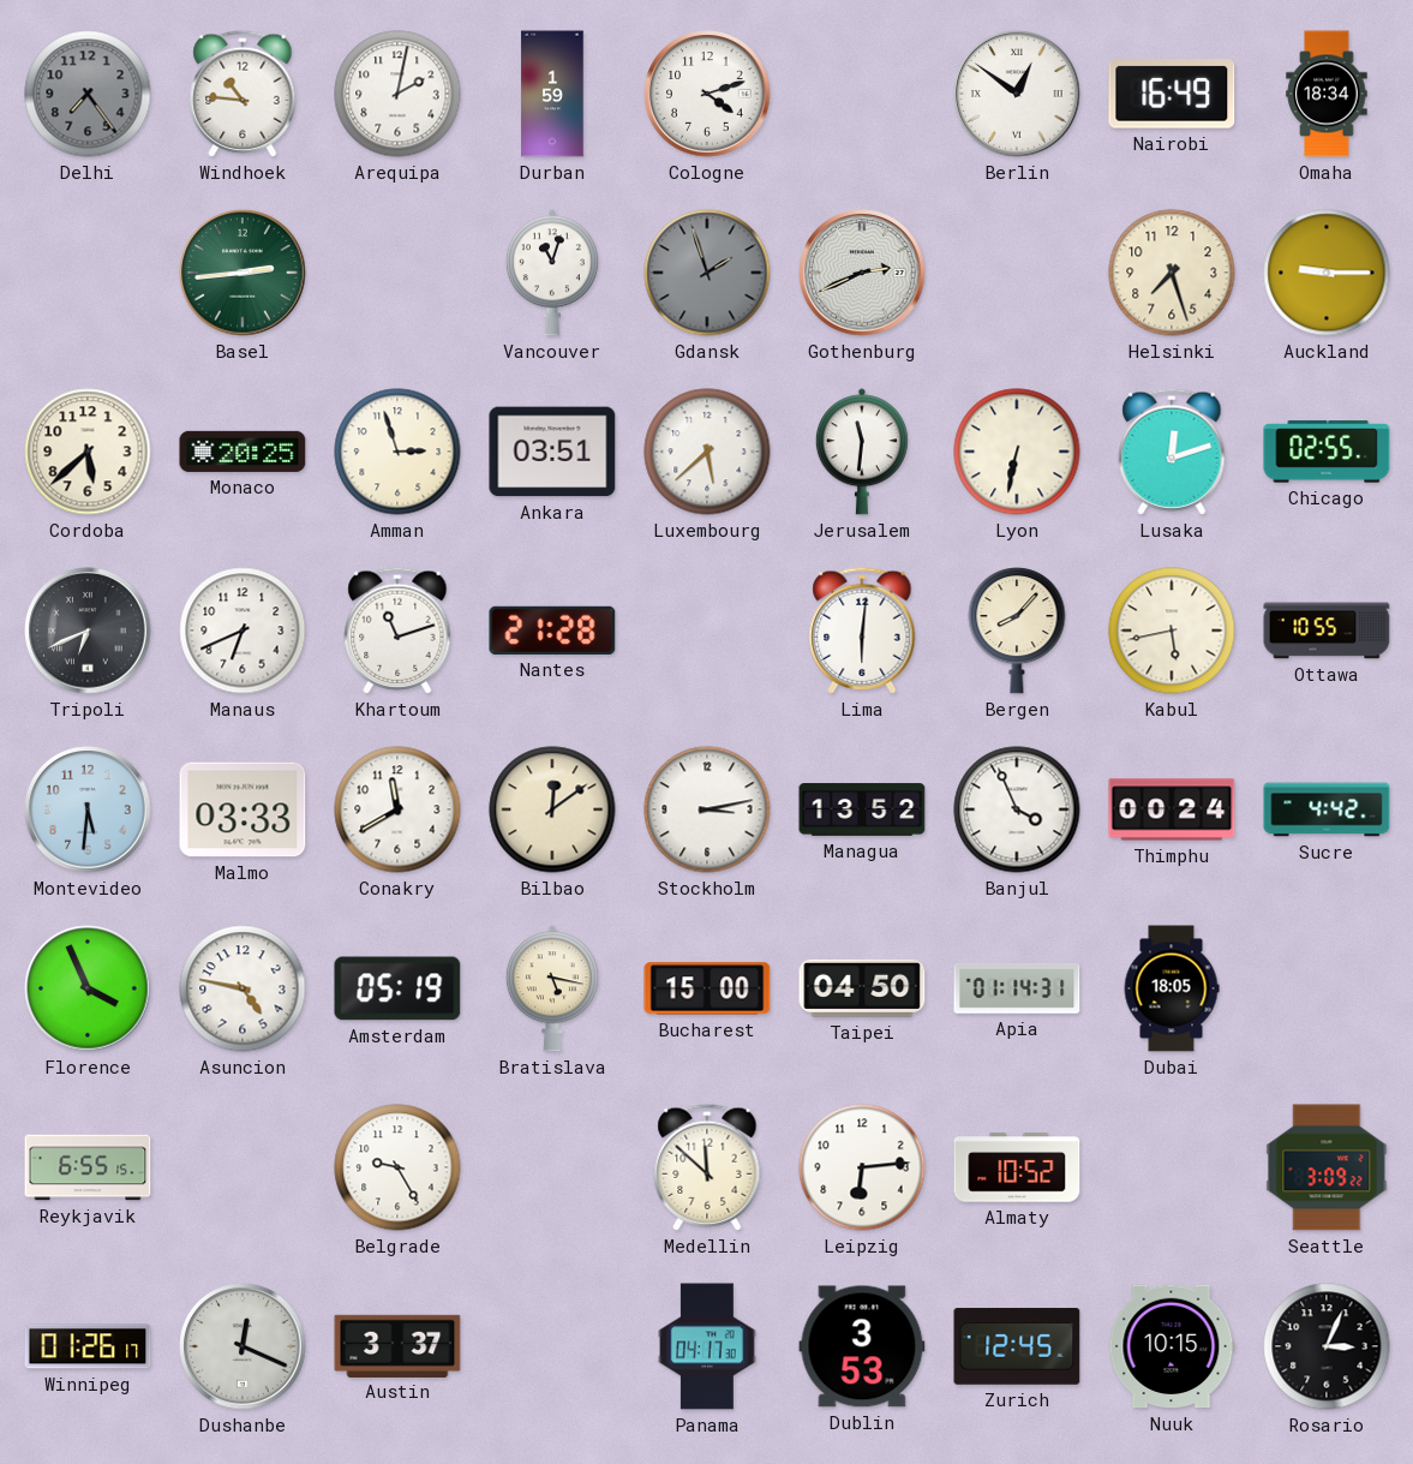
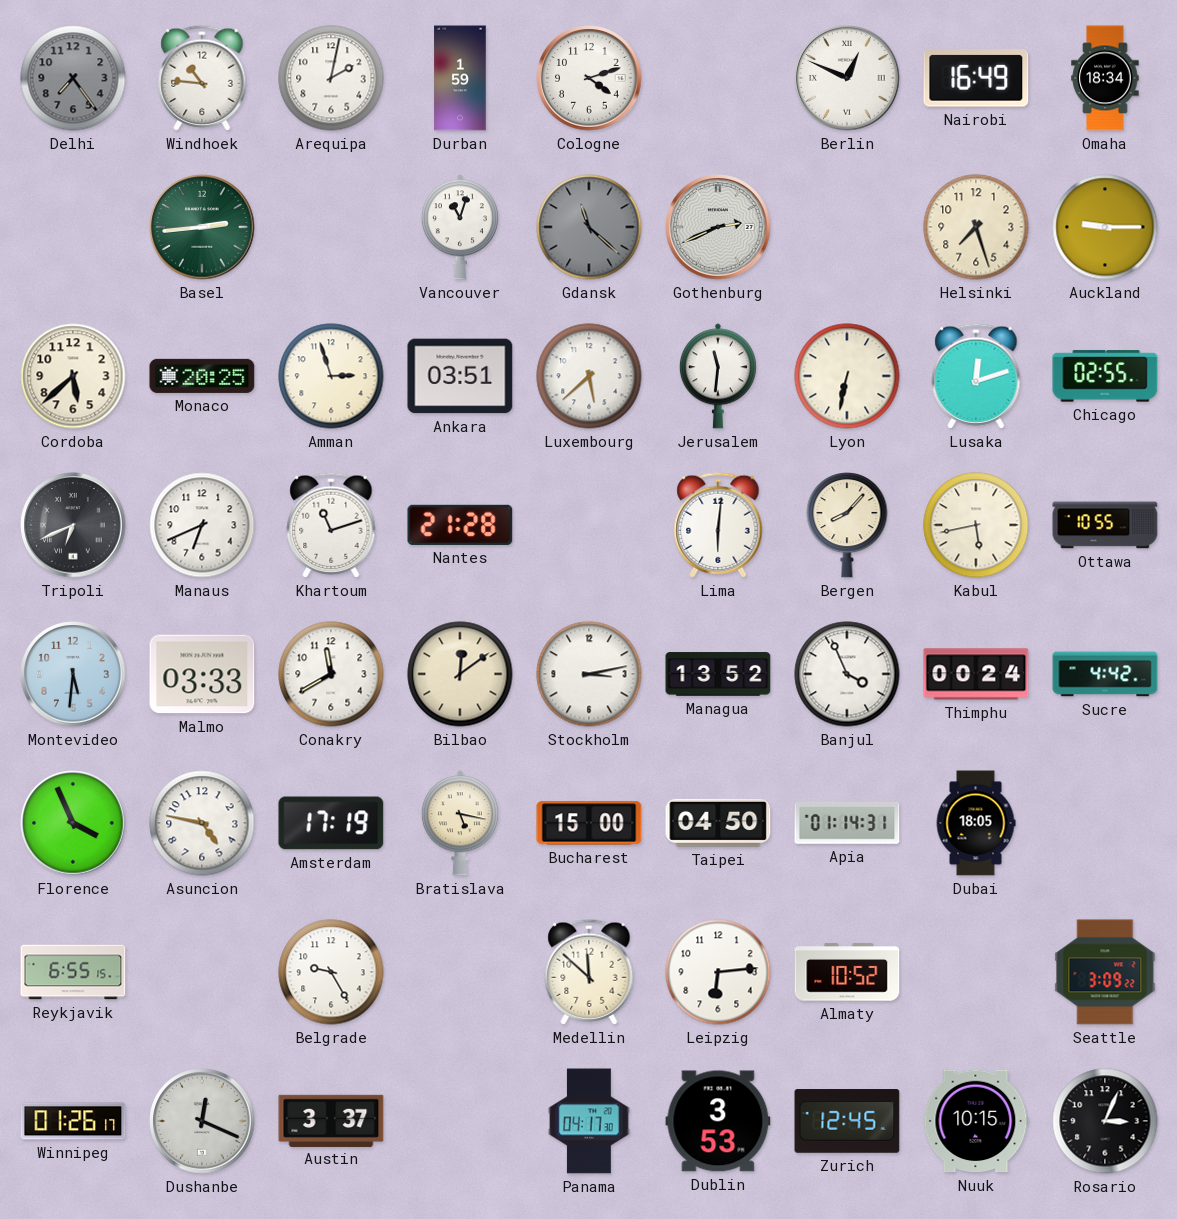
Berlin: 12:51 -> 12:49
Gdansk: 1:57 -> 11:22
Amsterdam: 05:19 -> 17:19
